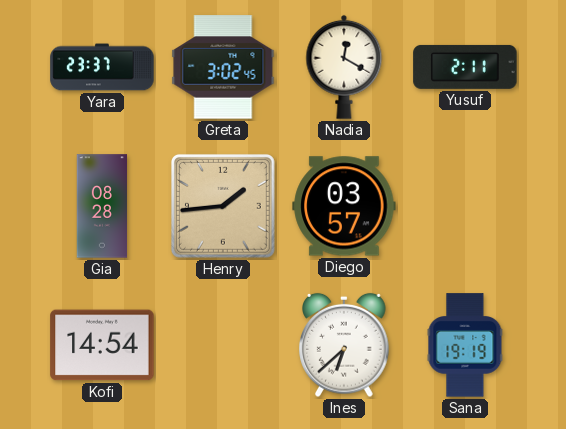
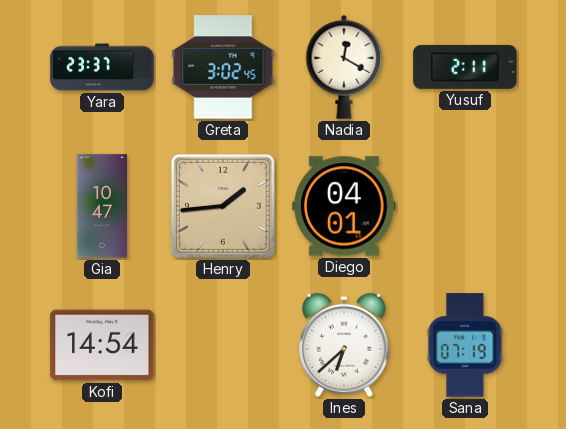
Gia: 08:28 -> 10:47
Diego: 03:57 -> 04:01
Sana: 19:19 -> 07:19
